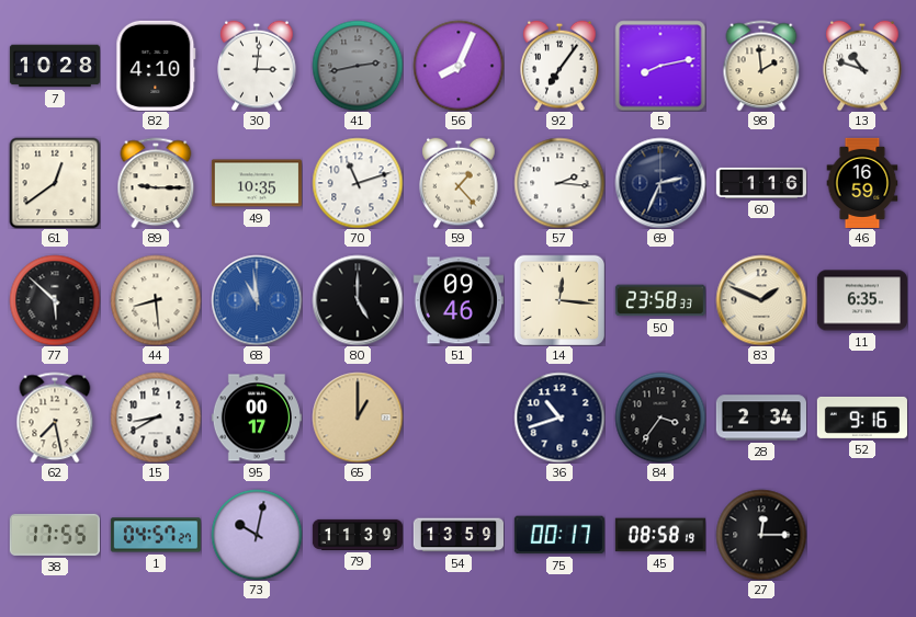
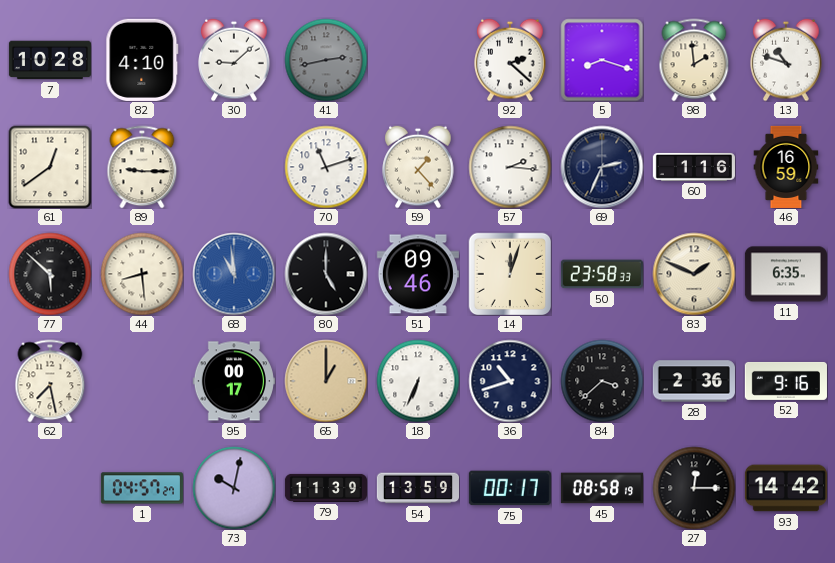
30: 3:01 -> 9:08
56: 8:04 -> none
92: 7:06 -> 2:22
5: 8:13 -> 8:18
49: 10:35 -> none
14: 12:16 -> 12:03
15: 8:40 -> none
18: none -> 6:34
84: 3:36 -> 3:38
28: 2:34 -> 2:36
38: 17:55 -> none
93: none -> 14:42
